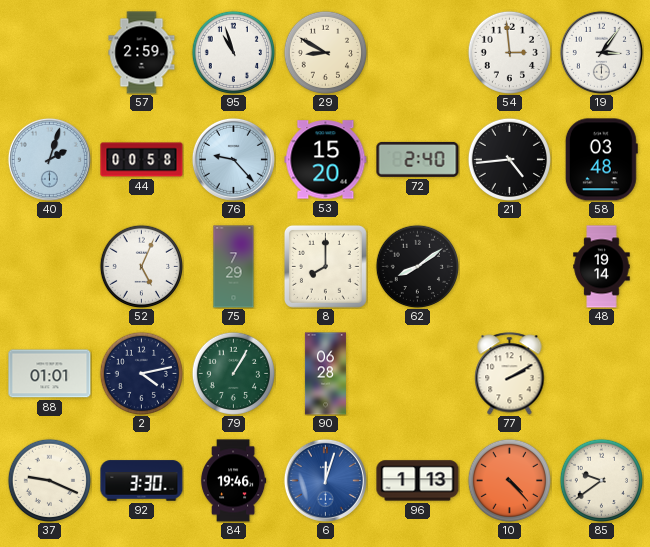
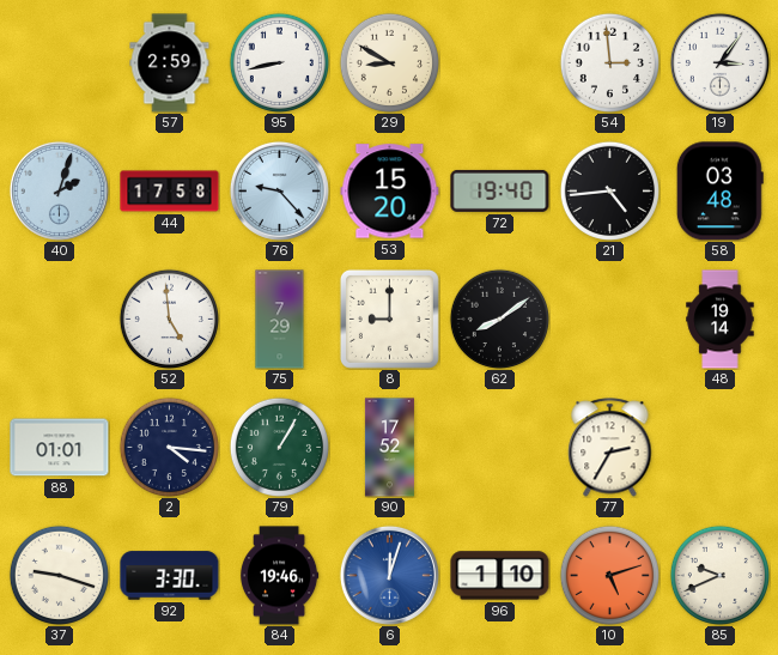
95: 10:57 -> 8:43
44: 00:58 -> 17:58
72: 2:40 -> 19:40
52: 5:04 -> 4:59
8: 8:00 -> 9:00
2: 4:13 -> 4:16
90: 06:28 -> 17:52
77: 2:10 -> 2:35
37: 9:19 -> 9:18
96: 1:13 -> 1:10
10: 4:23 -> 5:12
85: 9:39 -> 9:41
